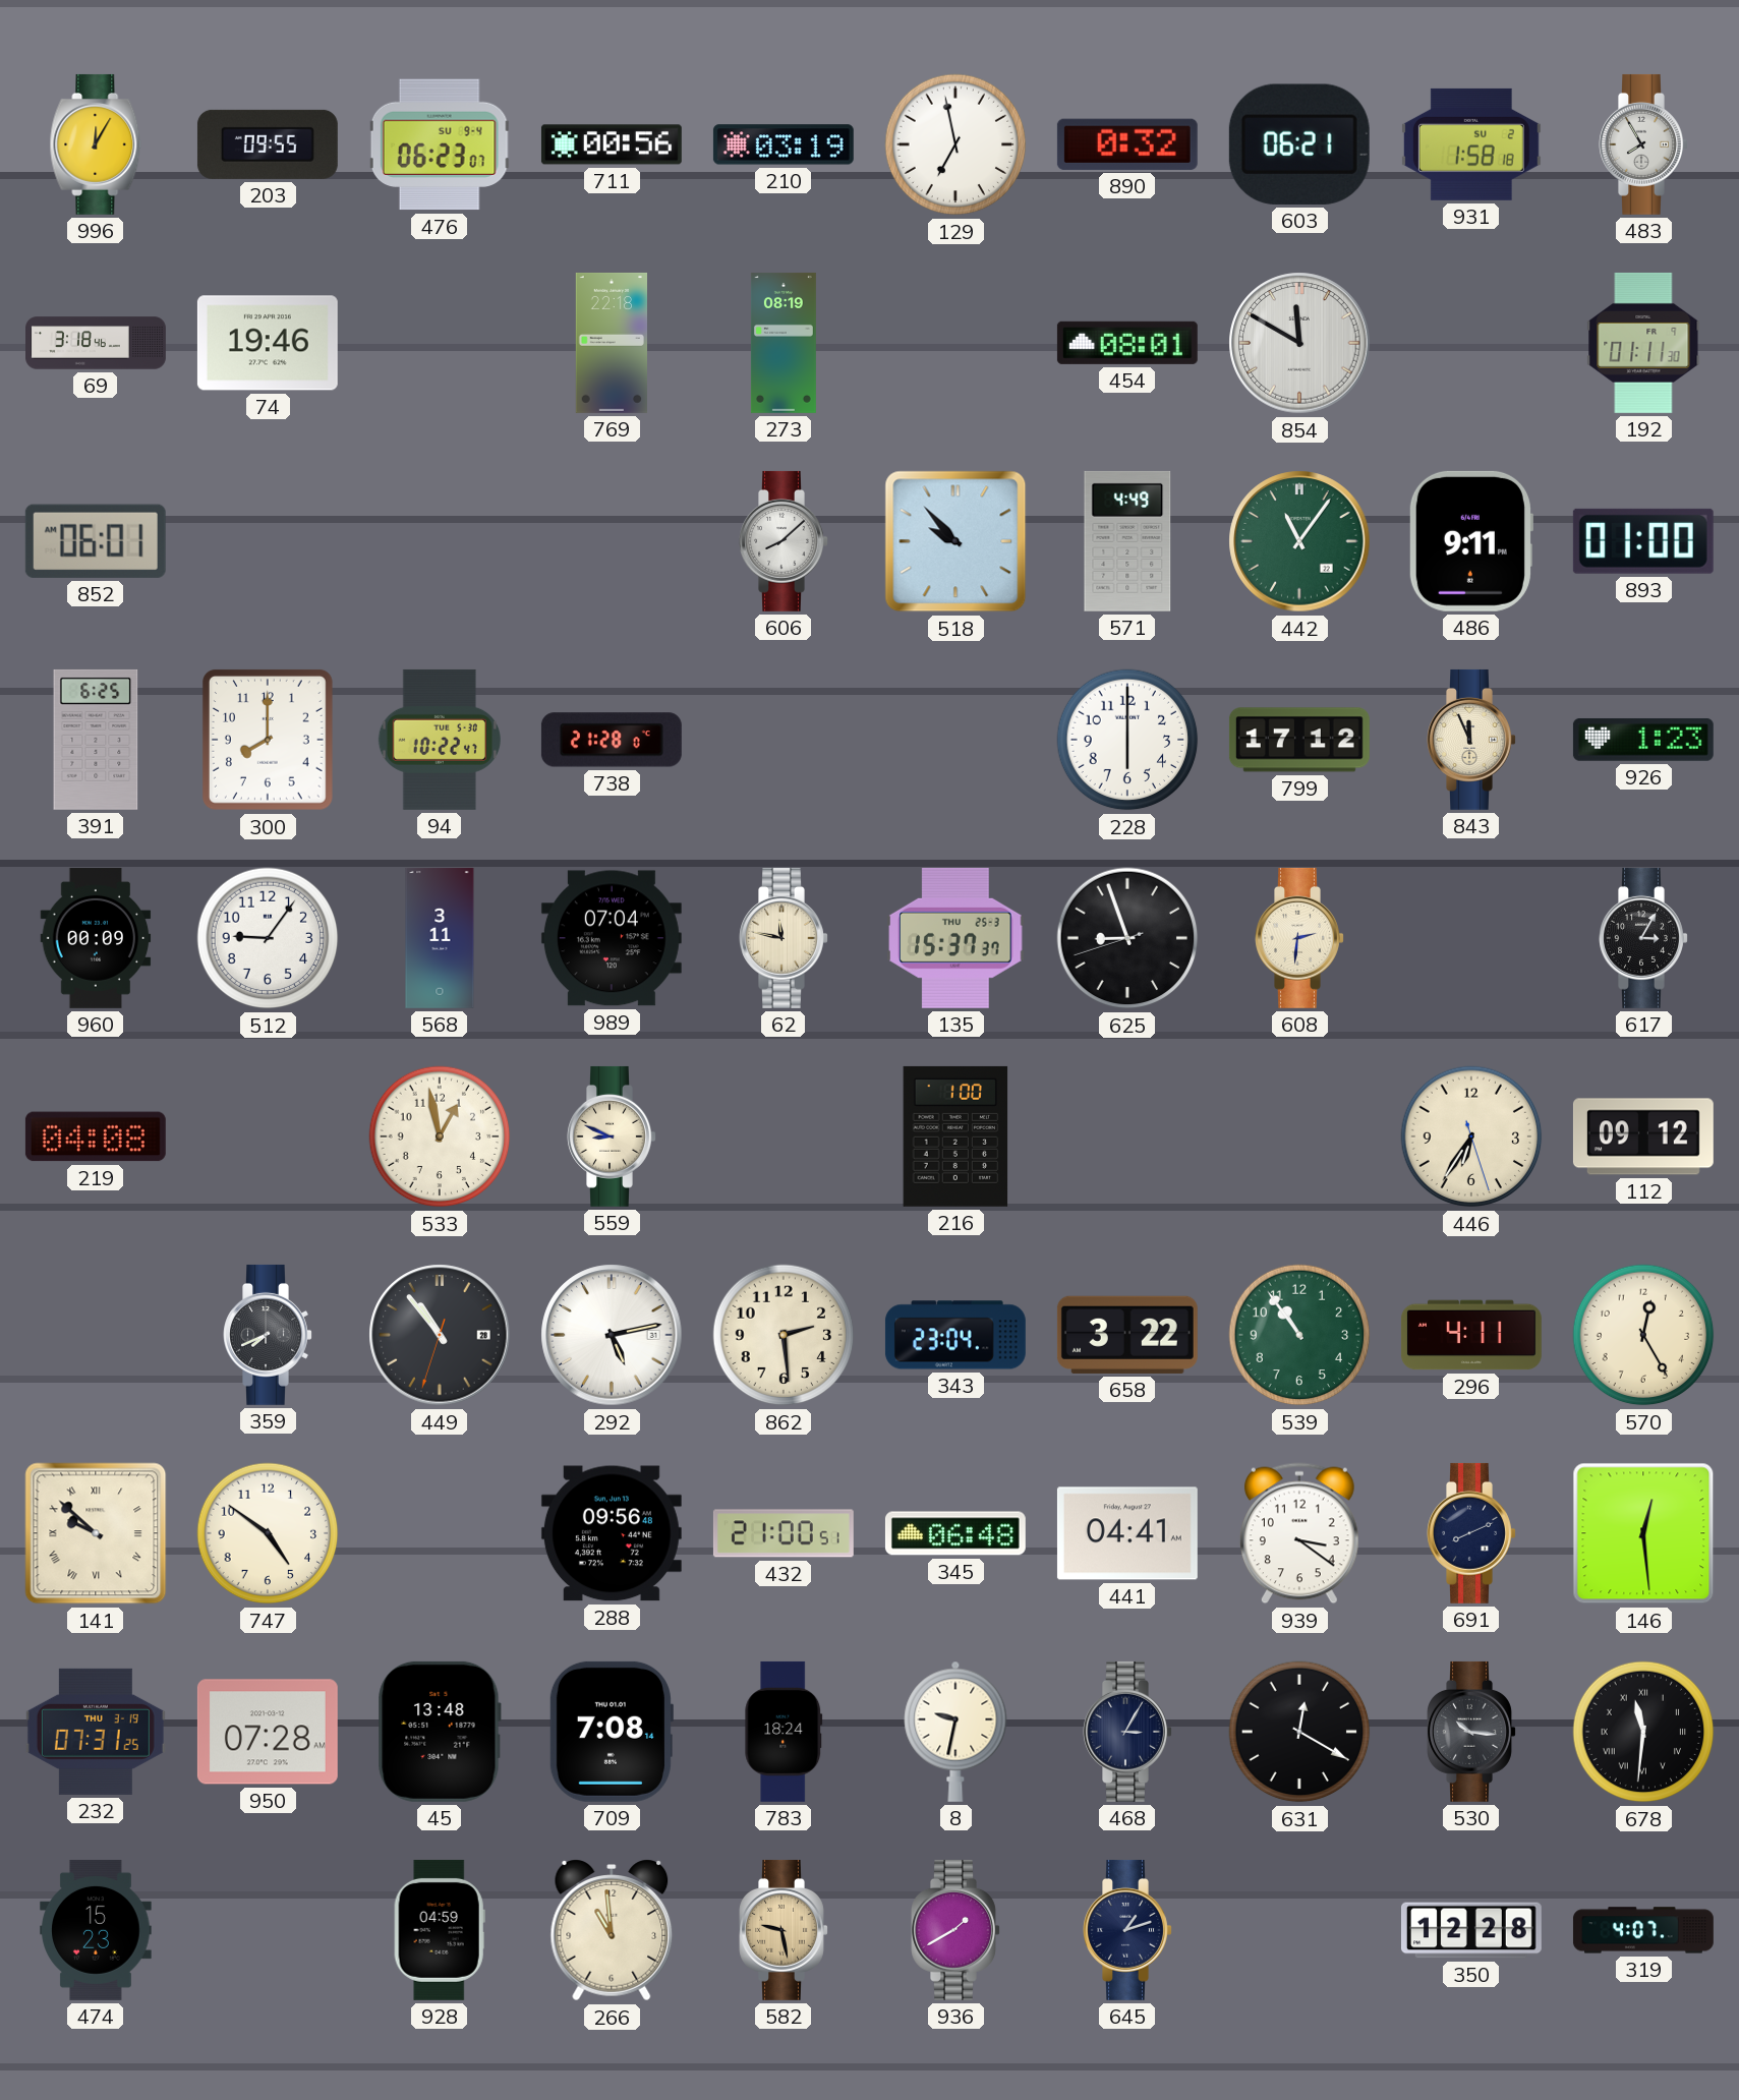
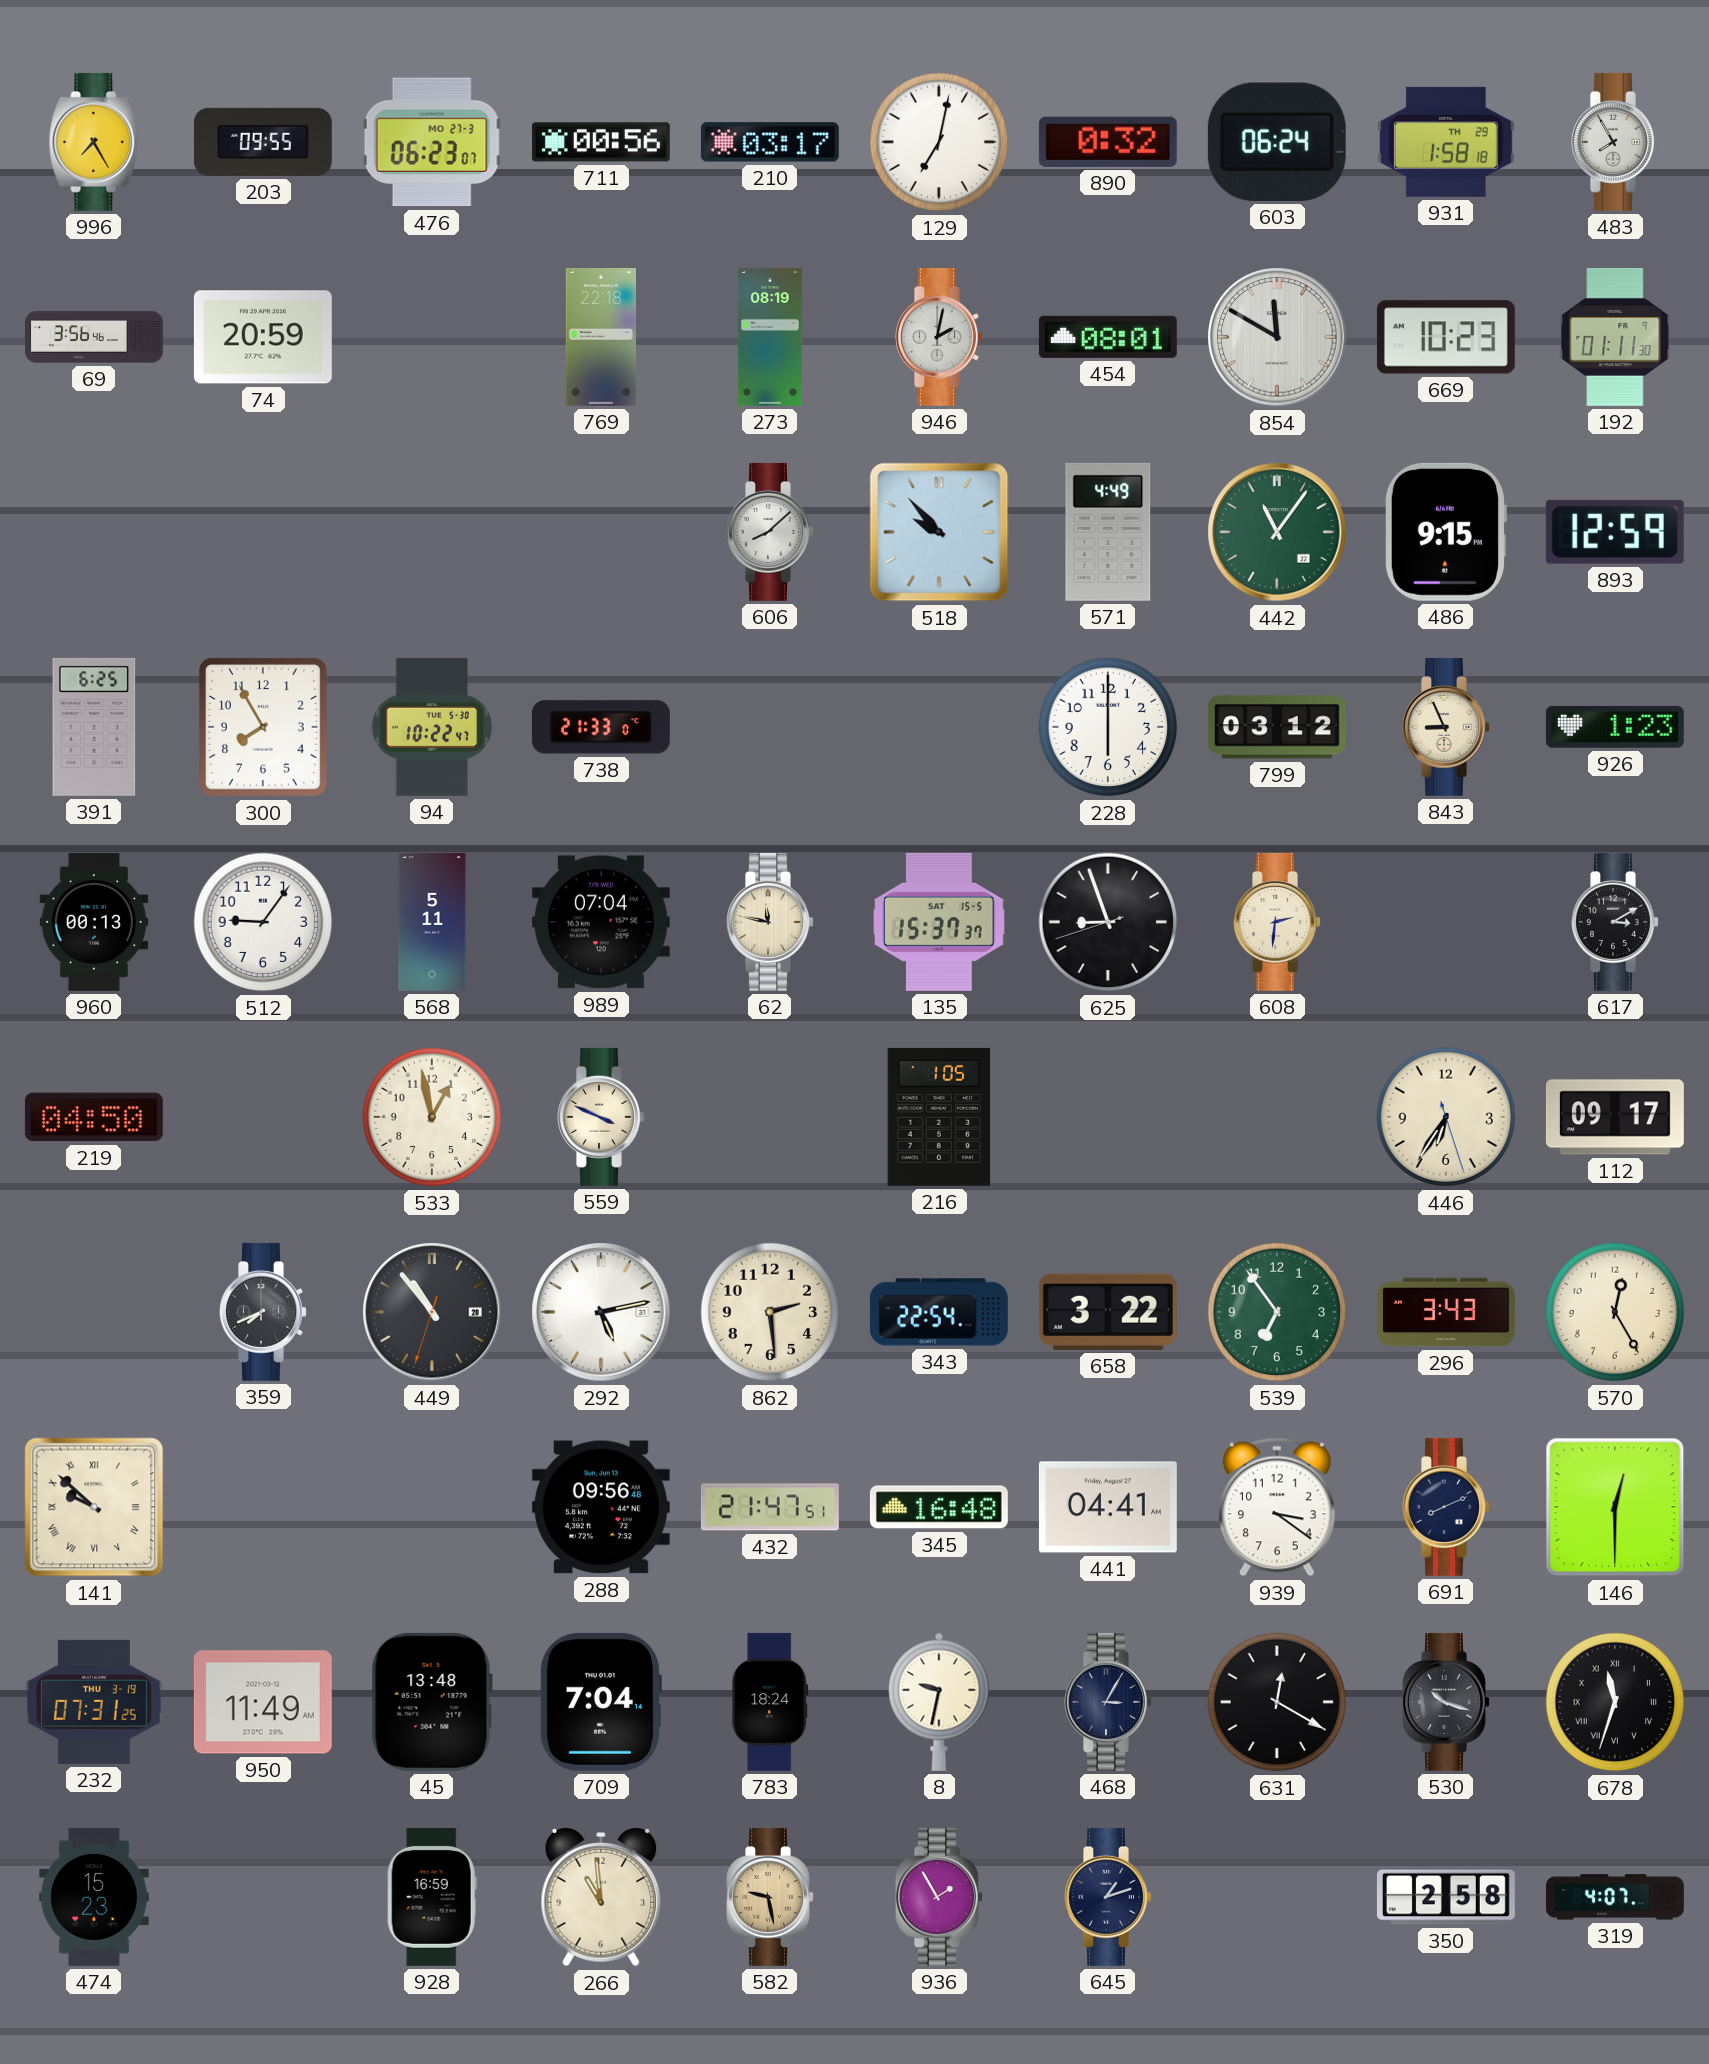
996: 12:05 -> 7:25
476 date: SU 9-4 -> MO 27-3
210: 03:19 -> 03:17
129: 6:58 -> 7:02
603: 06:21 -> 06:24
931 date: SU 2 -> TH 29
69: 3:18 -> 3:56
74: 19:46 -> 20:59
946: none -> 2:02
669: none -> 10:23
852: 06:01 -> none
486: 9:11 -> 9:15
893: 01:00 -> 12:59
300: 8:00 -> 7:55
738: 21:28 -> 21:33
799: 17:12 -> 03:12
843: 11:56 -> 8:56
960: 00:09 -> 00:13
568: 3:11 -> 5:11
135 date: THU 25-3 -> SAT 15-5
617: 3:05 -> 3:10
219: 04:08 -> 04:50
559: 8:49 -> 3:49
216: 1:00 -> 1:05
112: 09:12 -> 09:17
343: 23:04 -> 22:54
539: 10:54 -> 6:54
296: 4:11 -> 3:43
747: 4:51 -> none
432: 21:00 -> 21:47
345: 06:48 -> 16:48
146: 12:29 -> 12:30
950: 07:28 -> 11:49
709: 7:08 -> 7:04
530: 10:16 -> 10:18
678: 11:31 -> 11:33
928: 04:59 -> 16:59
936: 1:40 -> 1:55
350: 12:28 -> 2:58
